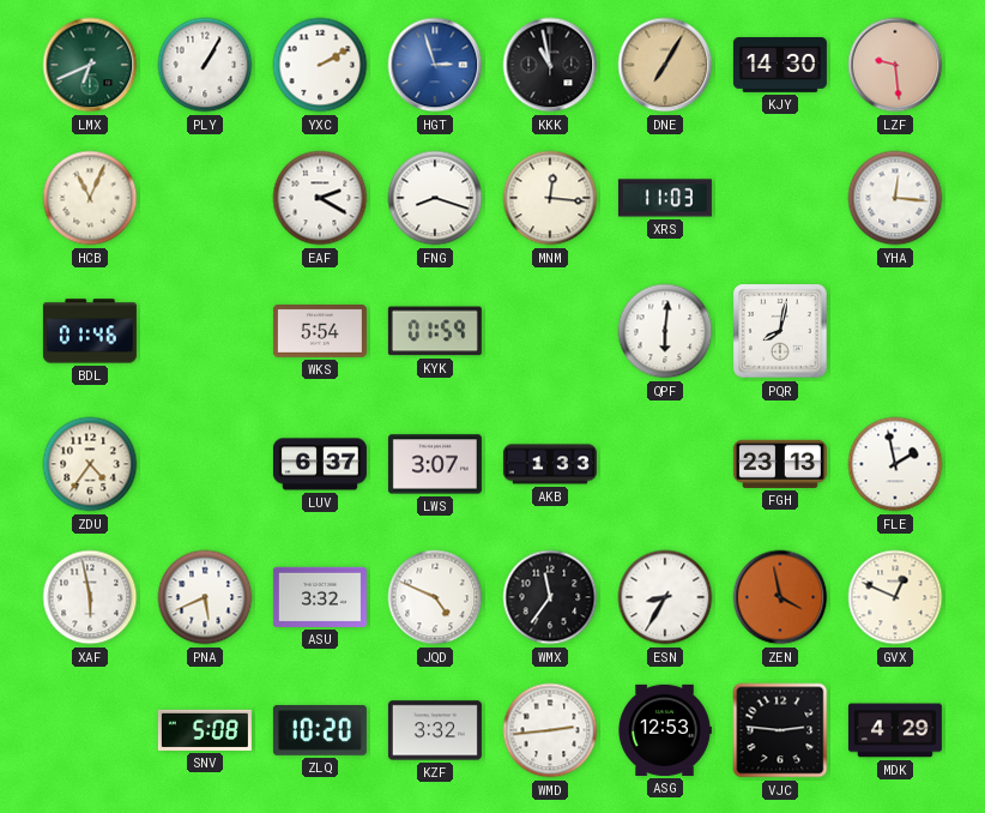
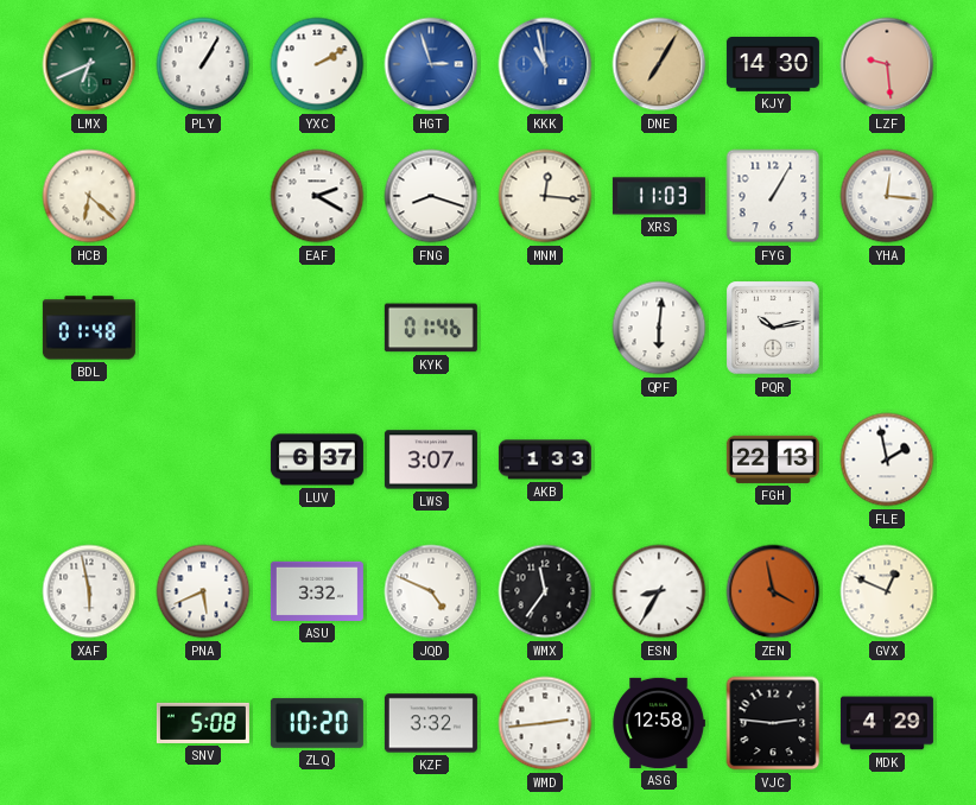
KKK dial: black -> blue
HCB: 11:04 -> 6:22
FYG: none -> 1:05
BDL: 01:46 -> 01:48
WKS: 5:54 -> none
KYK: 01:59 -> 01:46
PQR: 8:02 -> 10:13
ZDU: 4:36 -> none
FGH: 23:13 -> 22:13
ASG: 12:53 -> 12:58
